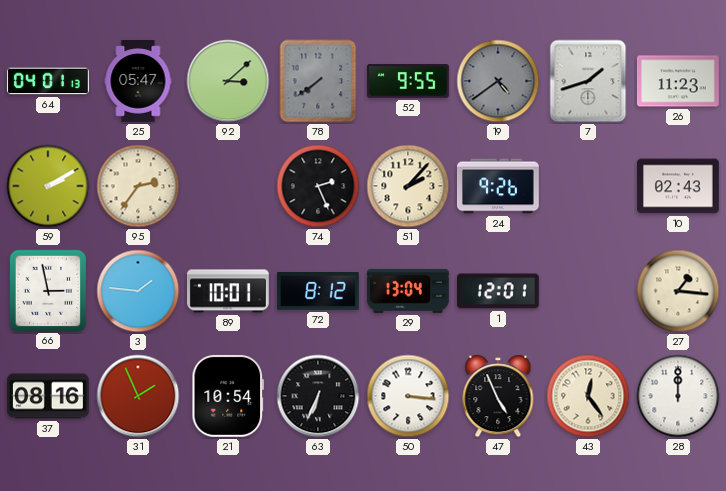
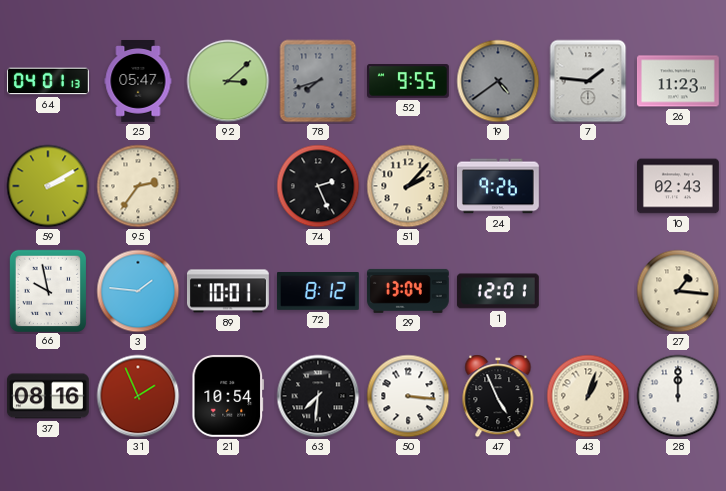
78: 7:39 -> 7:42
7: 1:42 -> 1:46
66: 2:58 -> 9:58
63: 6:34 -> 7:31
43: 12:24 -> 1:03
